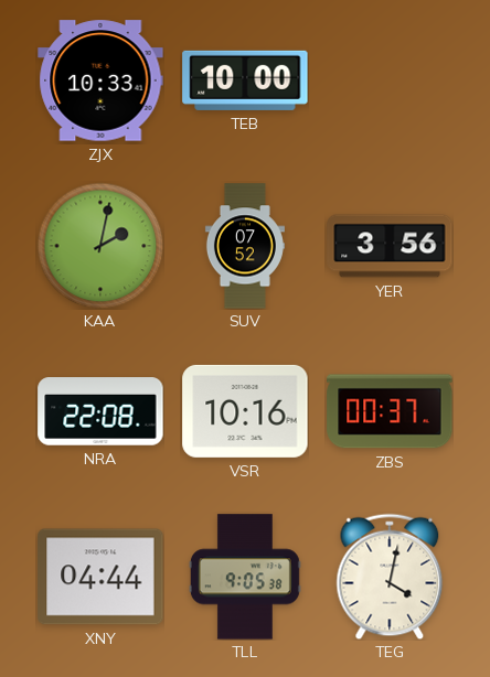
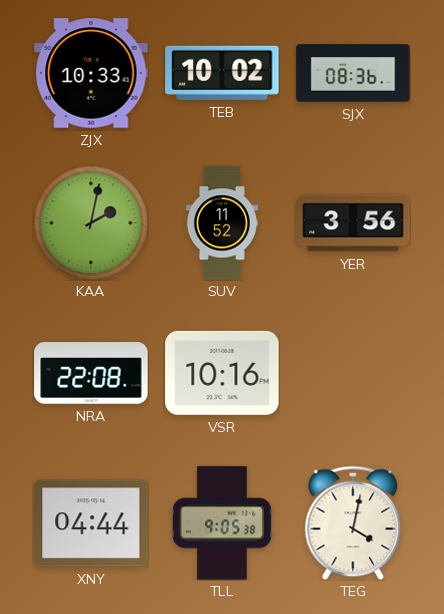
TEB: 10:00 -> 10:02
SJX: none -> 08:36
SUV: 07:52 -> 11:52
ZBS: 00:37 -> none
